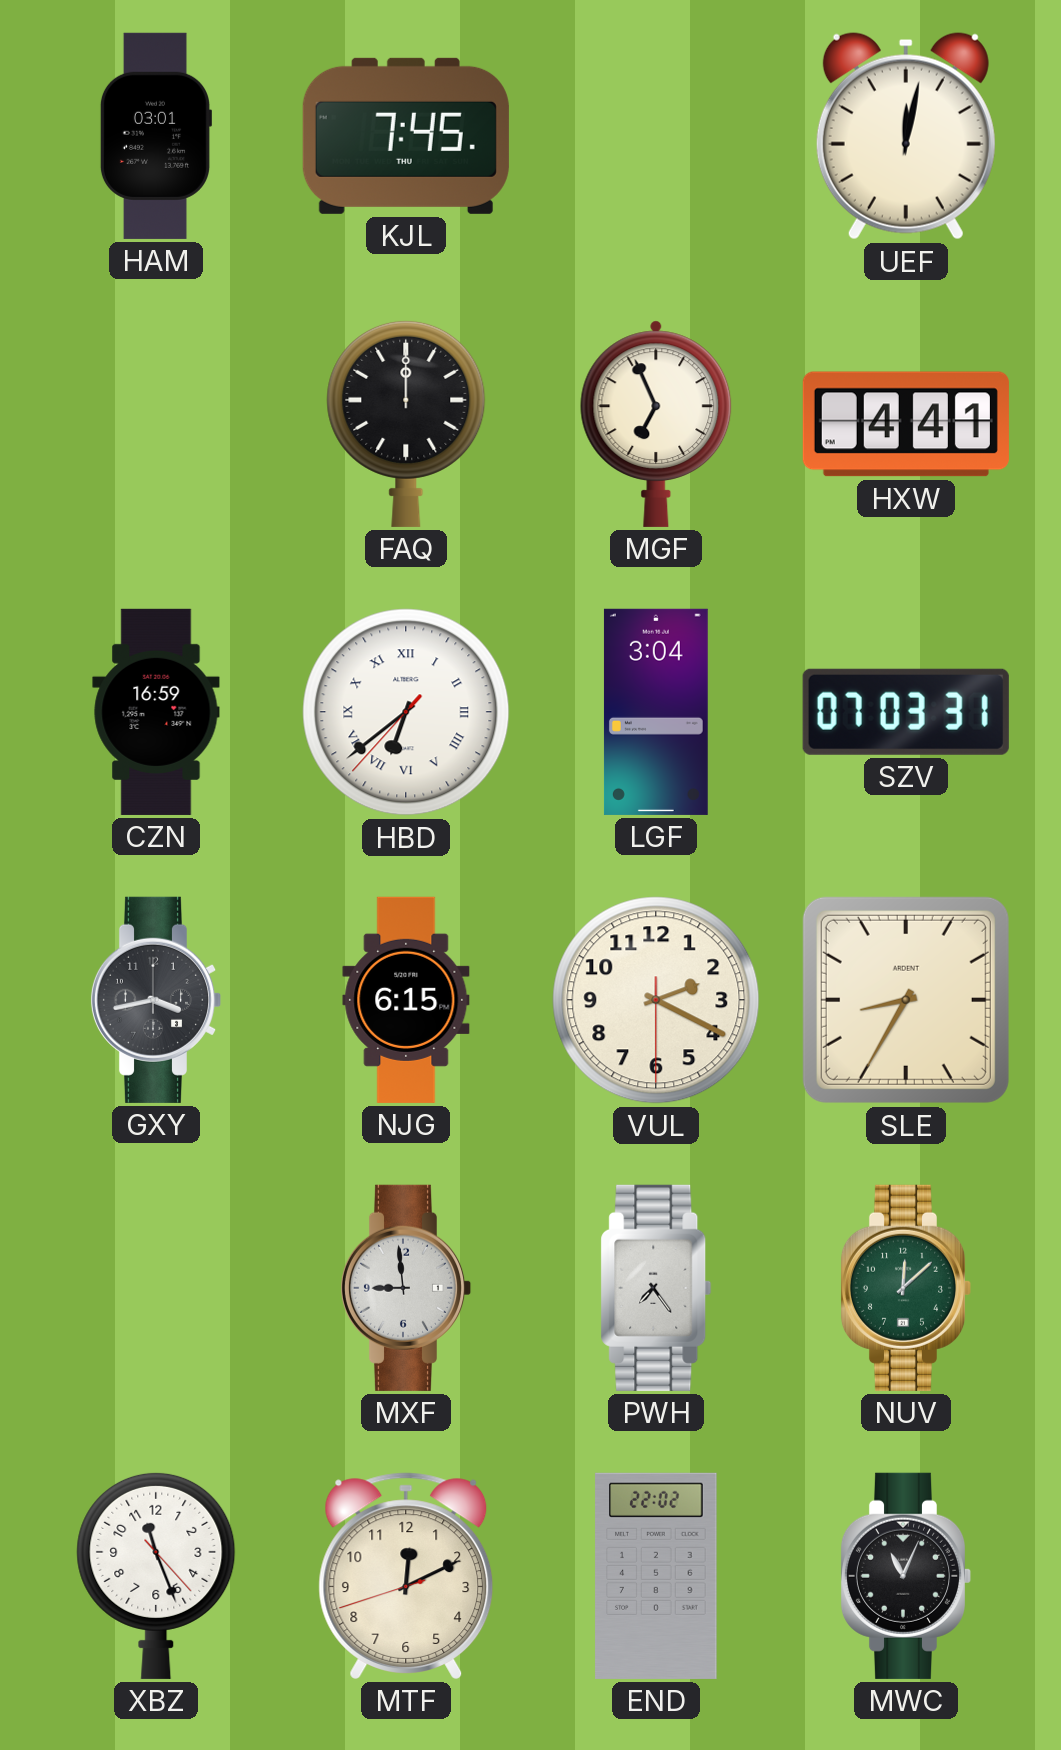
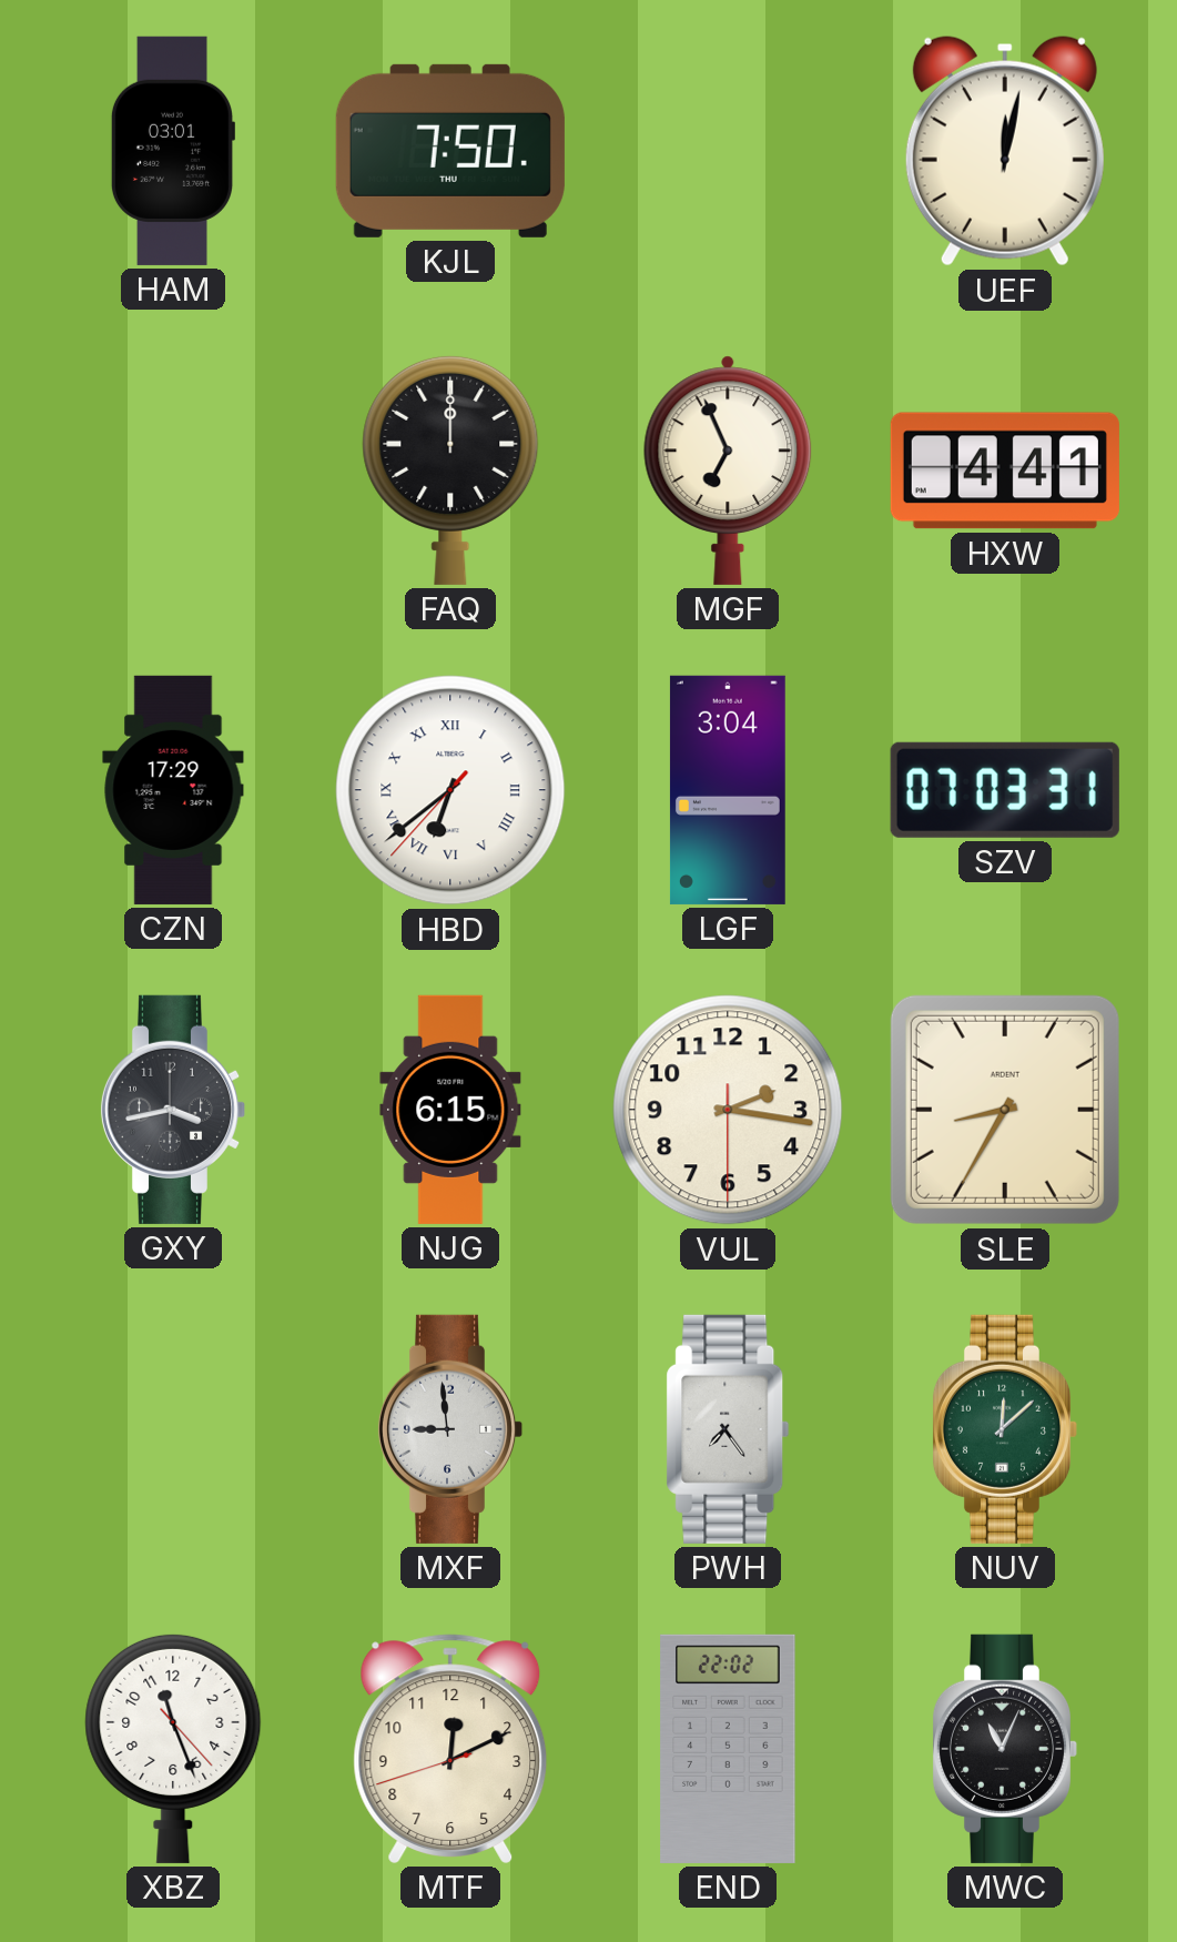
KJL: 7:45 -> 7:50
CZN: 16:59 -> 17:29
VUL: 2:19 -> 2:16
